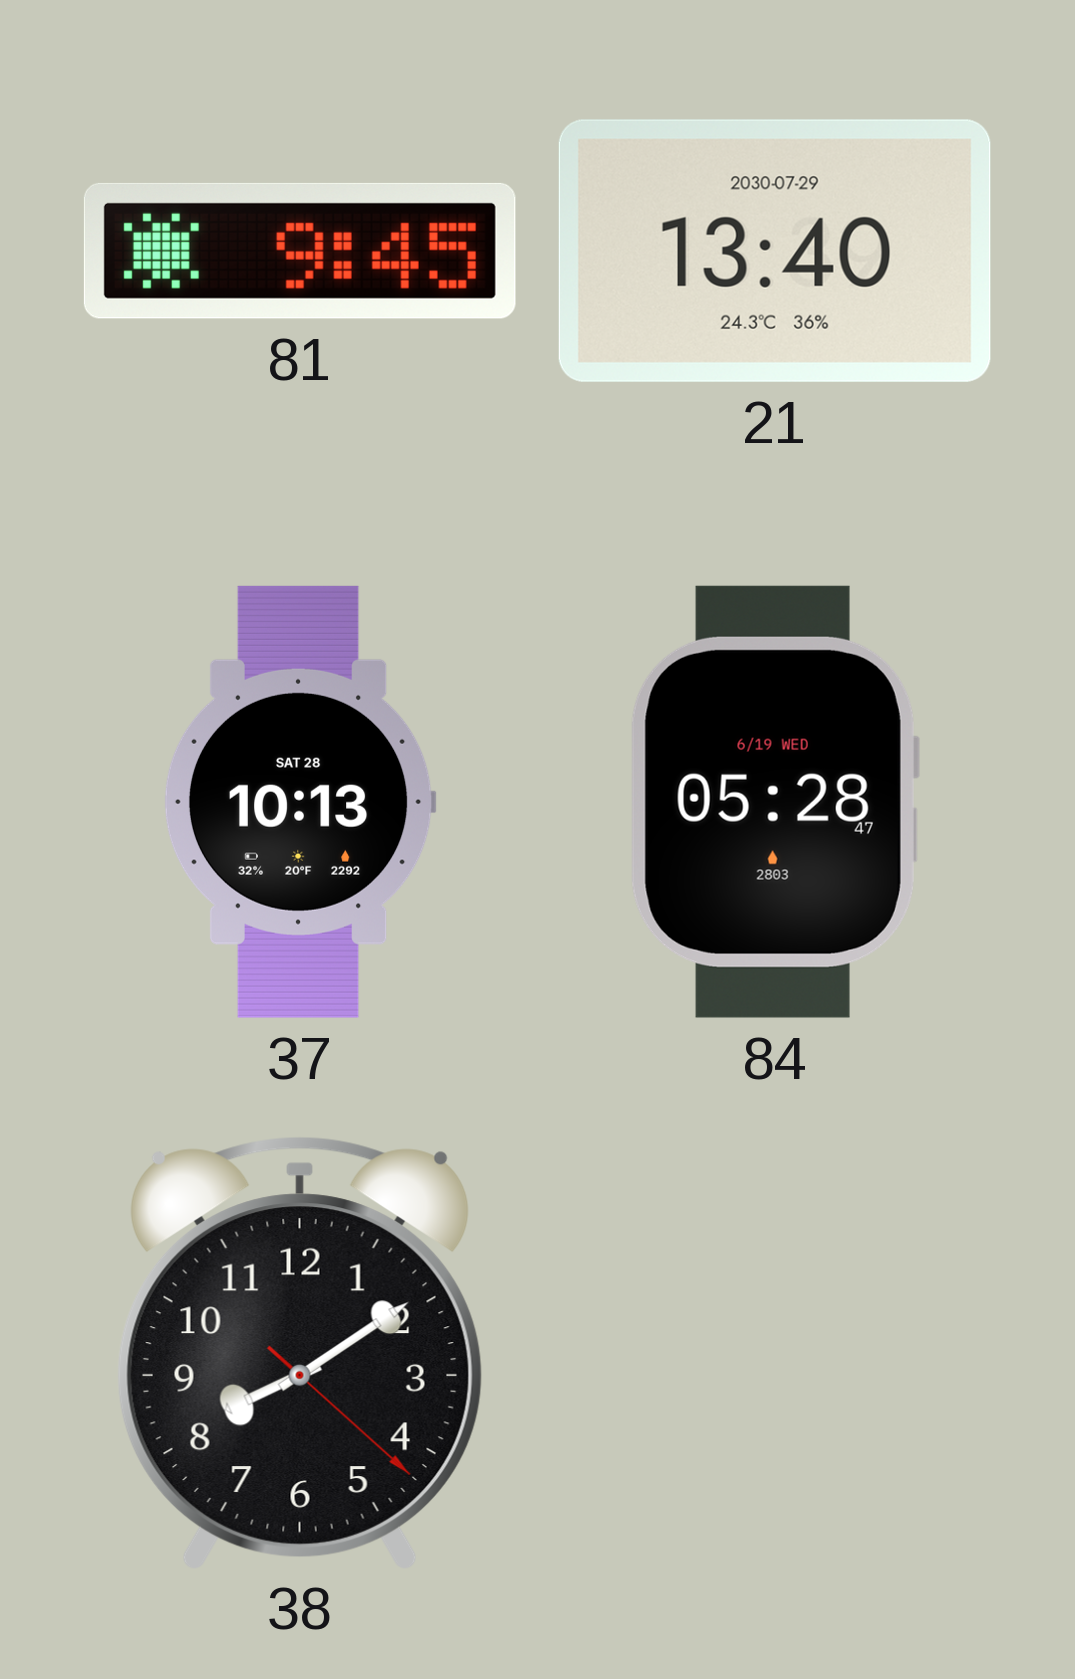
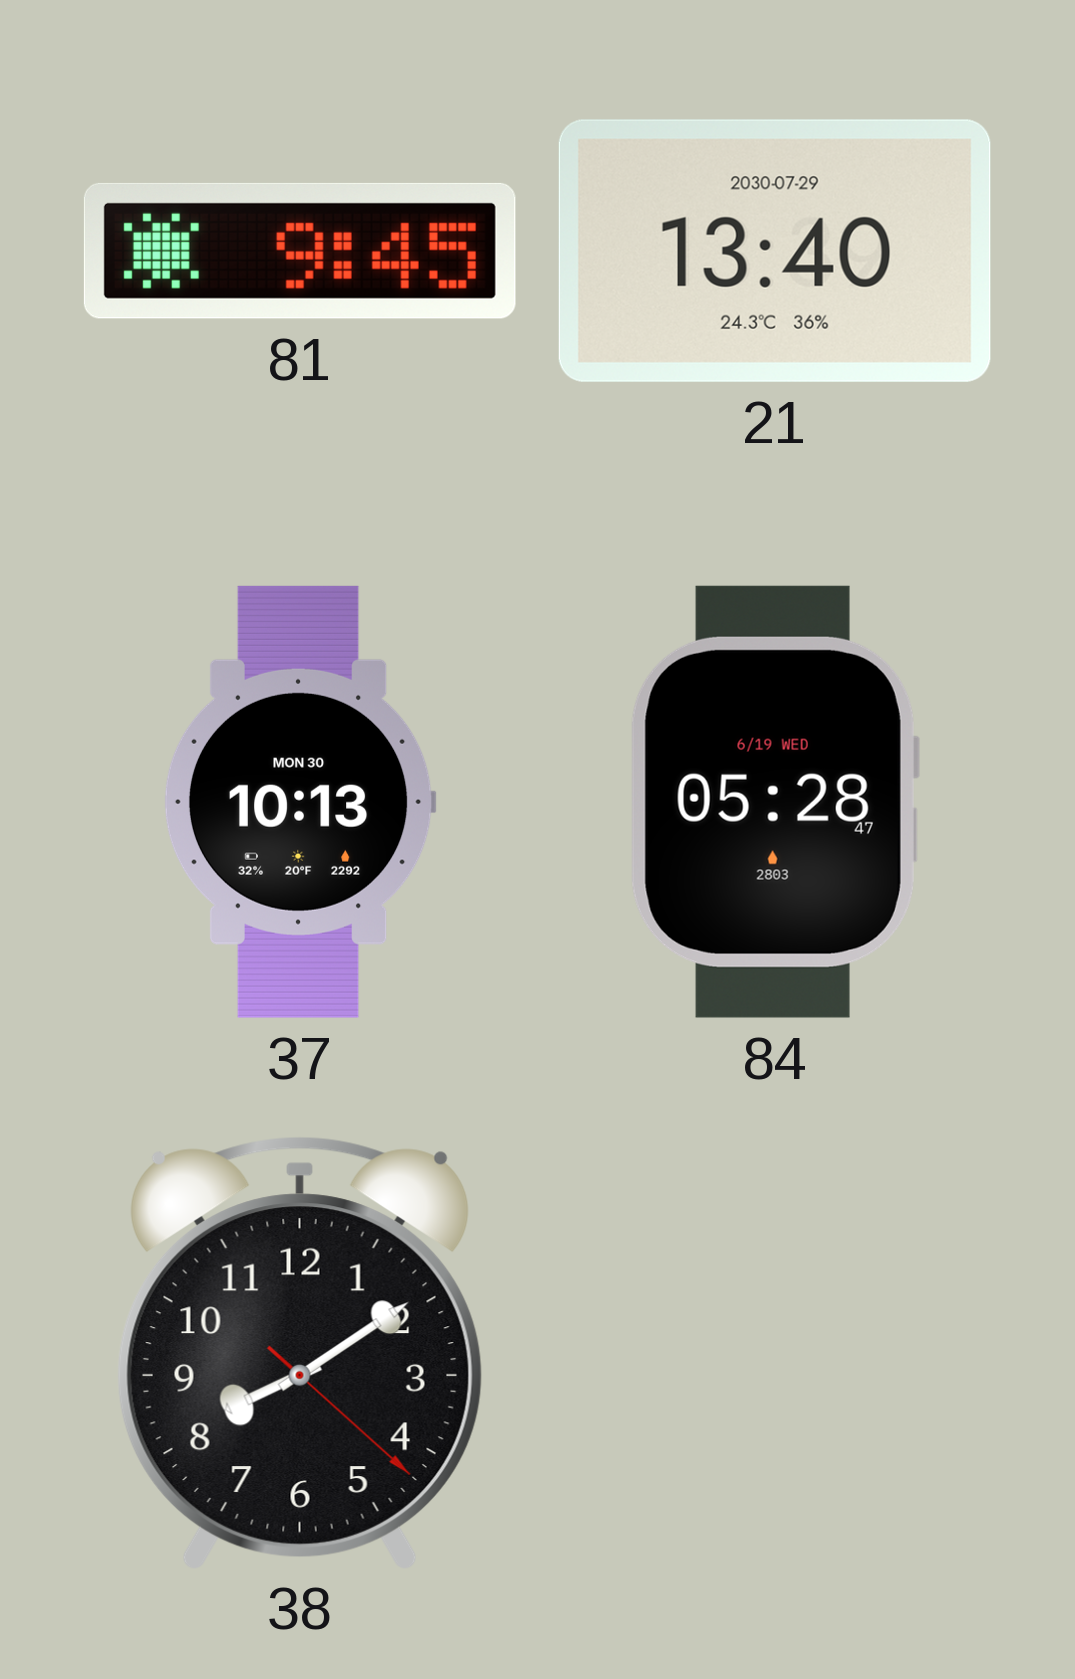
37 date: SAT 28 -> MON 30
